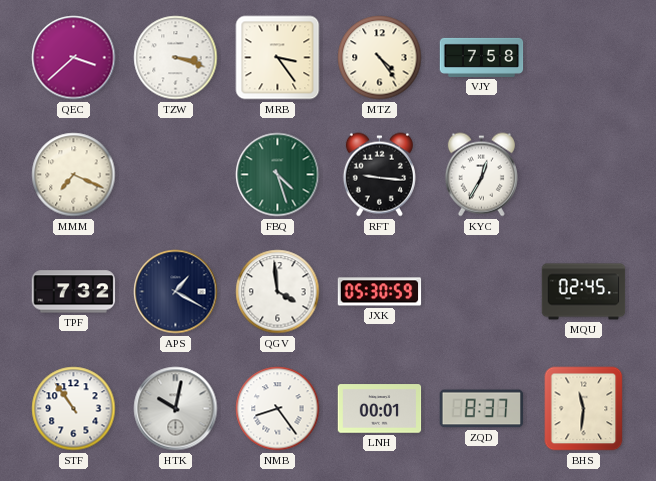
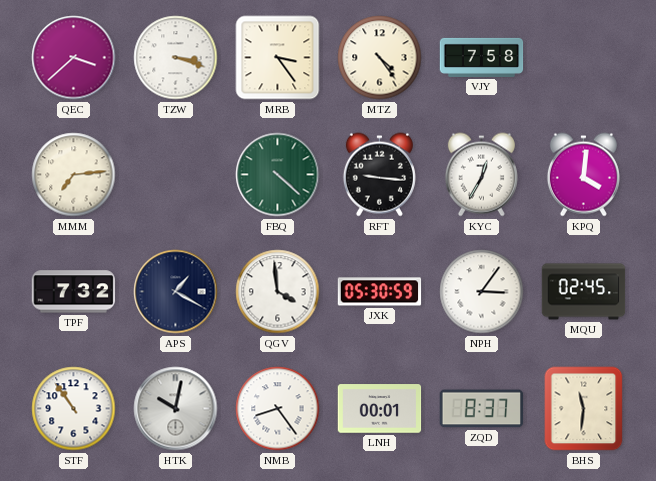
MMM: 7:19 -> 7:14
FBQ: 4:27 -> 4:22
KPQ: none -> 4:01
NPH: none -> 3:06
